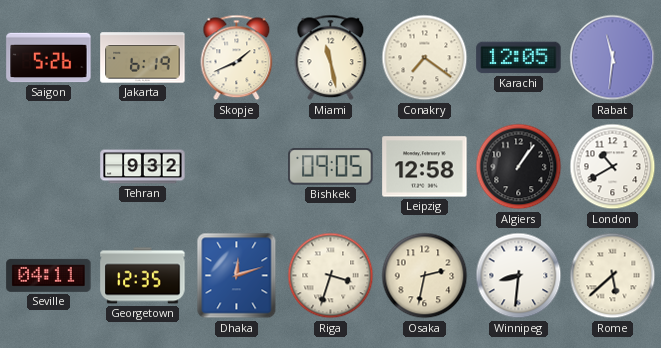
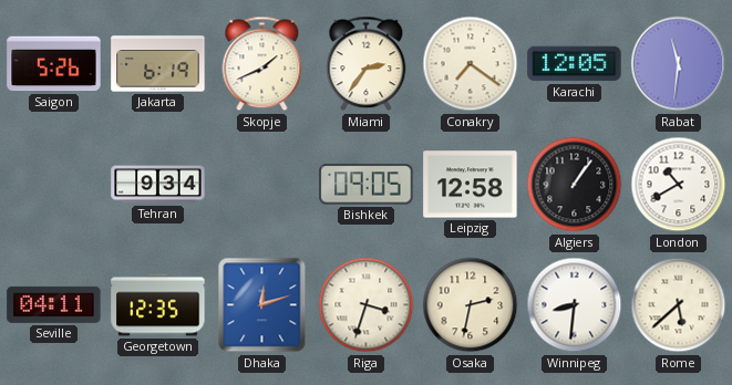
Miami: 11:28 -> 2:36
Tehran: 9:32 -> 9:34
